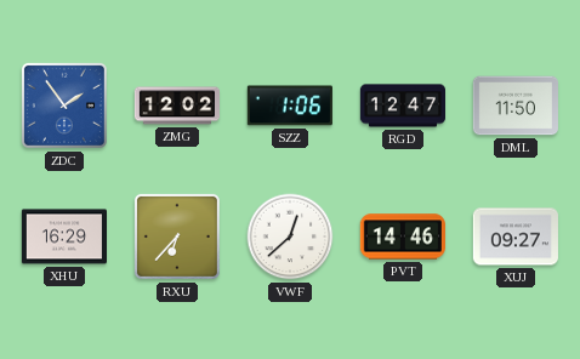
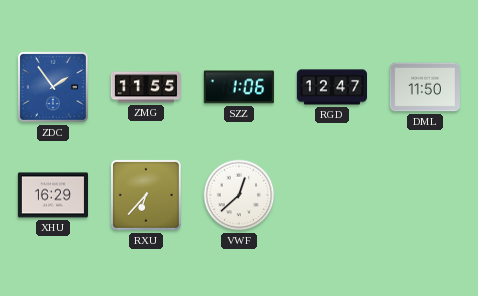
ZMG: 12:02 -> 11:55
PVT: 14:46 -> none
XUJ: 09:27 -> none
